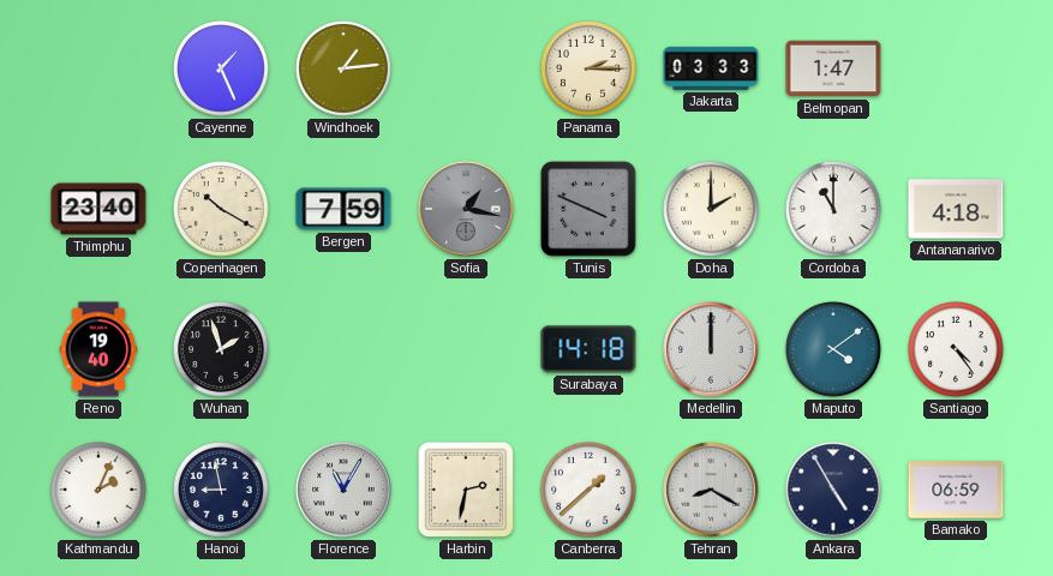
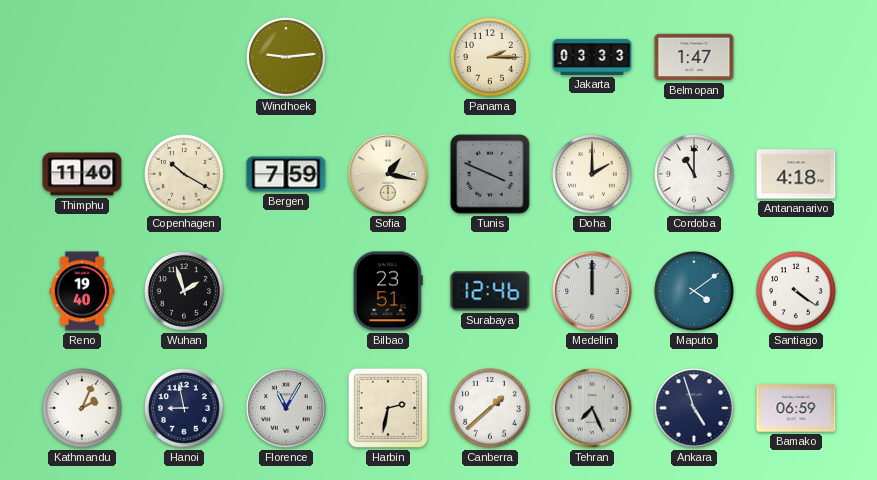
Cayenne: 1:26 -> none
Windhoek: 1:14 -> 9:14
Thimphu: 23:40 -> 11:40
Sofia dial: grey -> cream
Bilbao: none -> 23:51
Surabaya: 14:18 -> 12:46
Santiago: 4:24 -> 4:21
Tehran: 8:20 -> 7:26
Ankara: 4:55 -> 4:57
